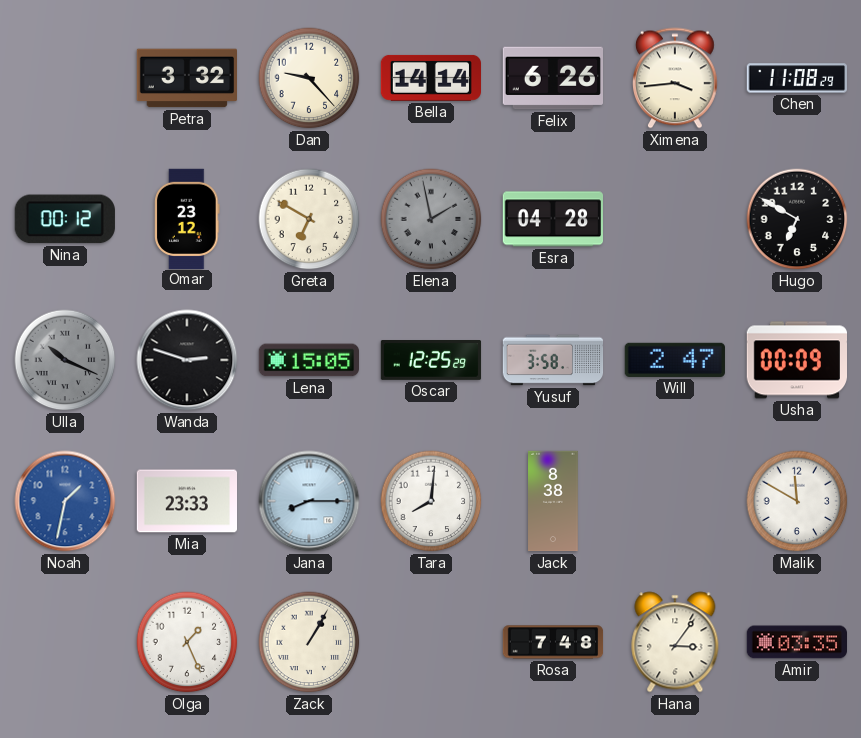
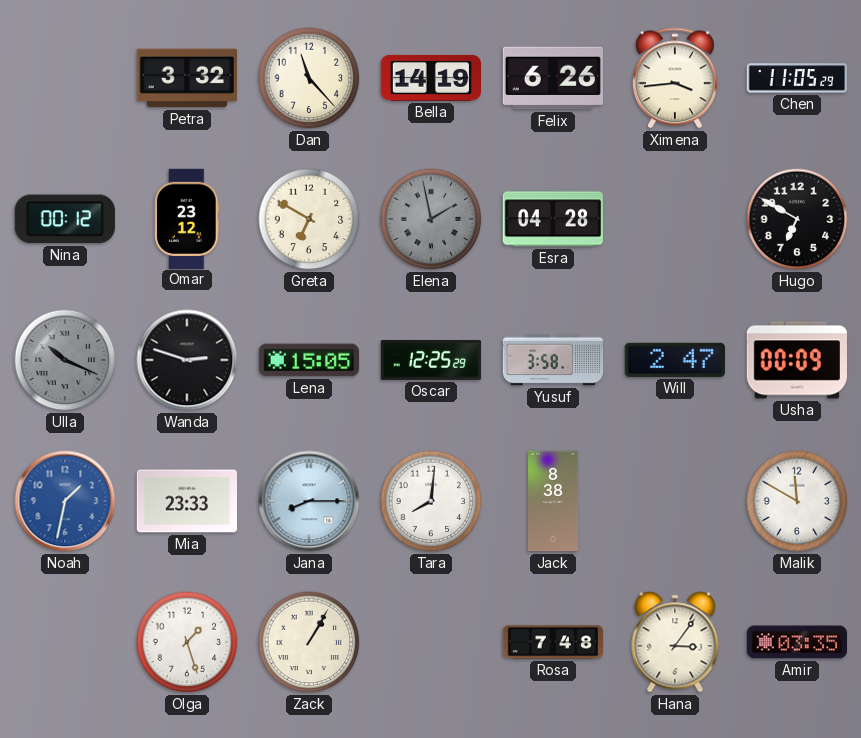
Dan: 9:23 -> 11:23
Bella: 14:14 -> 14:19
Chen: 11:08 -> 11:05
Olga: 1:26 -> 1:27
